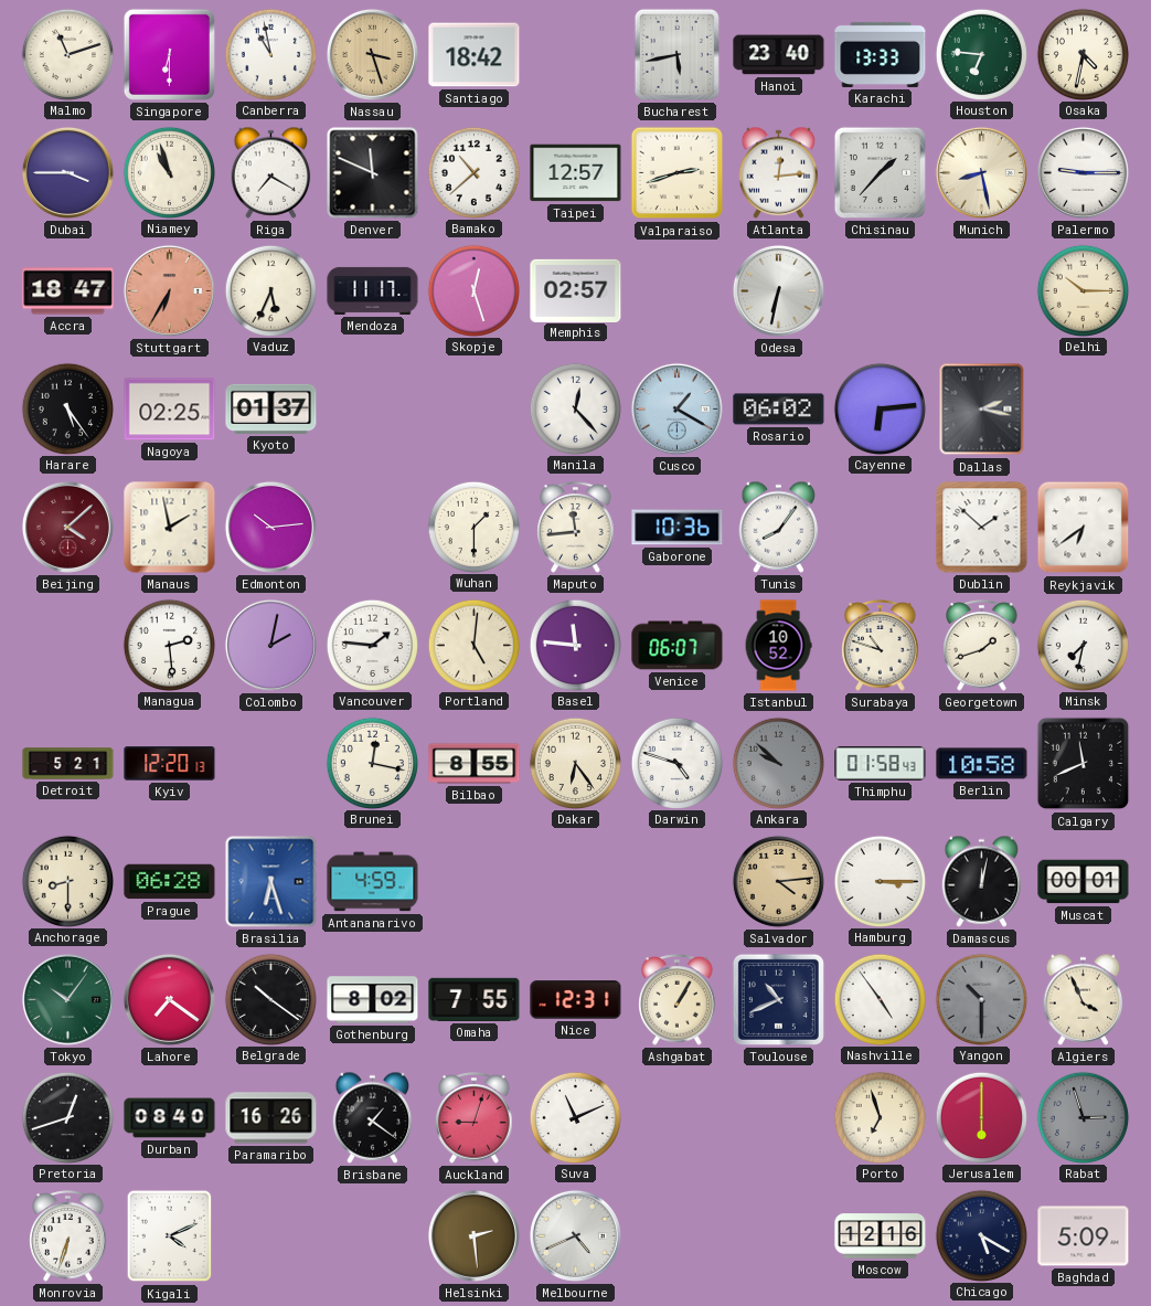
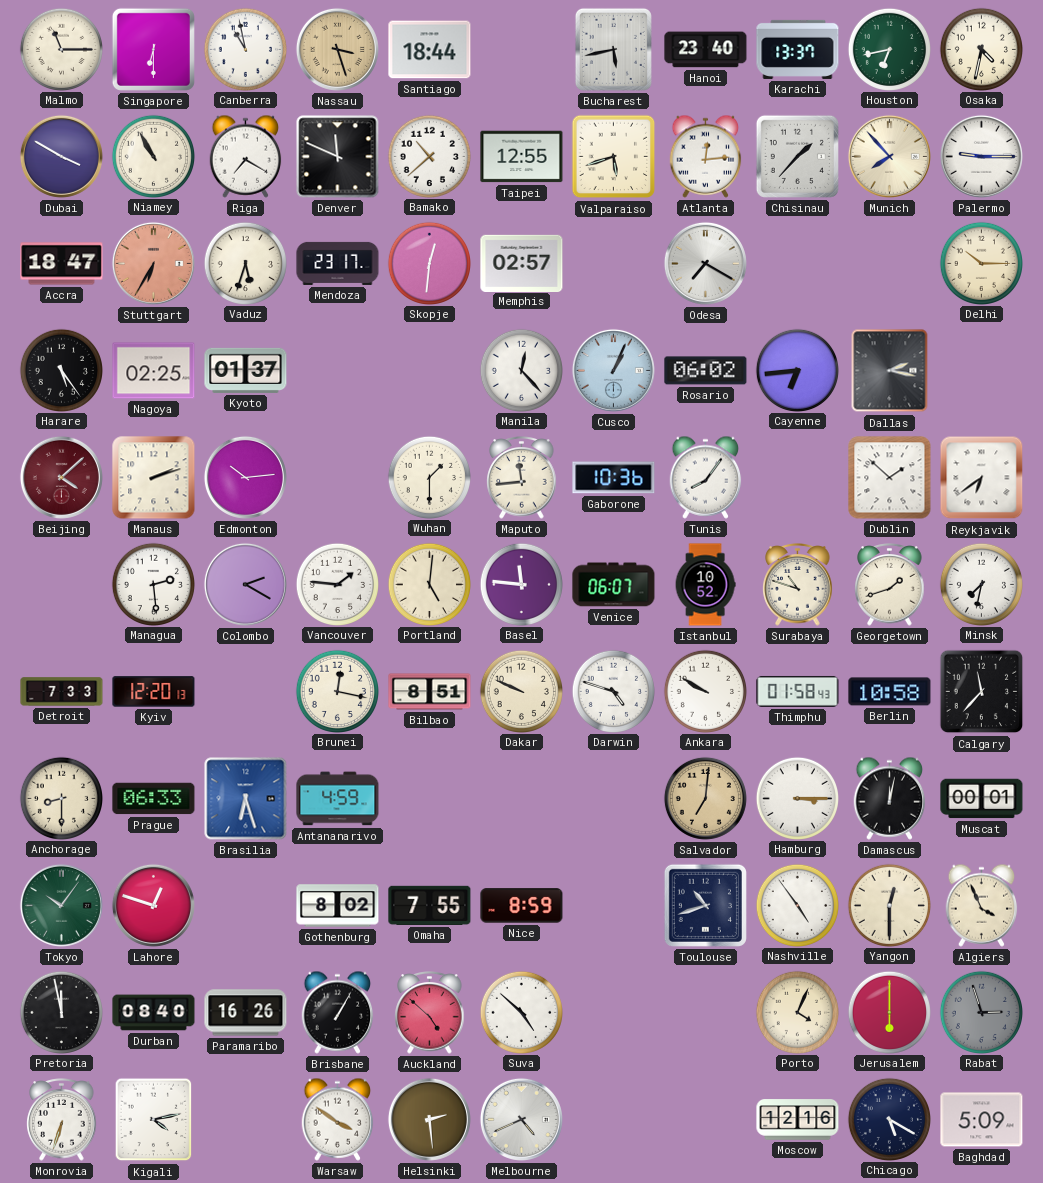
Malmo: 11:12 -> 11:15
Santiago: 18:42 -> 18:44
Karachi: 13:33 -> 13:37
Houston: 6:46 -> 6:43
Dubai: 3:45 -> 3:50
Niamey: 10:57 -> 10:55
Taipei: 12:57 -> 12:55
Valparaiso: 2:42 -> 5:42
Munich: 8:28 -> 7:53
Vaduz: 5:34 -> 5:33
Mendoza: 11:17 -> 23:17
Skopje: 12:27 -> 12:31
Odesa: 6:32 -> 7:20
Cusco: 1:20 -> 1:04
Cayenne: 6:14 -> 6:44
Manaus: 1:58 -> 2:12
Colombo: 2:02 -> 2:20
Detroit: 5:21 -> 7:33
Bilbao: 8:55 -> 8:51
Dakar: 6:24 -> 9:49
Ankara: 9:52 -> 9:50
Ankara dial: grey -> white
Calgary: 11:41 -> 11:37
Prague: 06:28 -> 06:33
Salvador: 4:14 -> 7:01
Lahore: 7:21 -> 12:48
Belgrade: 10:21 -> none
Nice: 12:31 -> 8:59
Ashgabat: 1:05 -> none
Toulouse: 10:41 -> 10:42
Yangon: 10:30 -> 12:30
Yangon dial: grey -> cream
Pretoria: 12:42 -> 11:58
Brisbane: 1:21 -> 1:05
Auckland: 9:03 -> 4:52
Suva: 11:11 -> 4:52
Porto: 6:57 -> 4:04
Kigali: 4:11 -> 4:13
Warsaw: none -> 3:51
